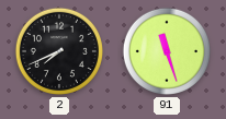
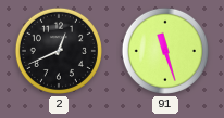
2: 7:41 -> 12:41
